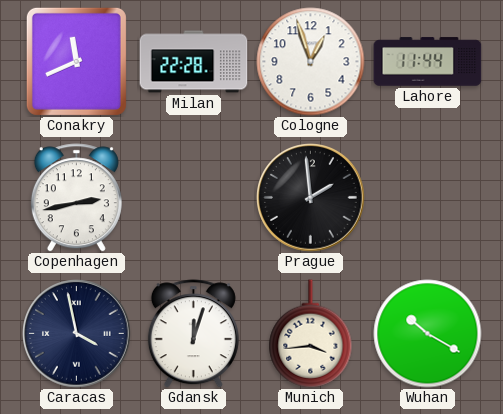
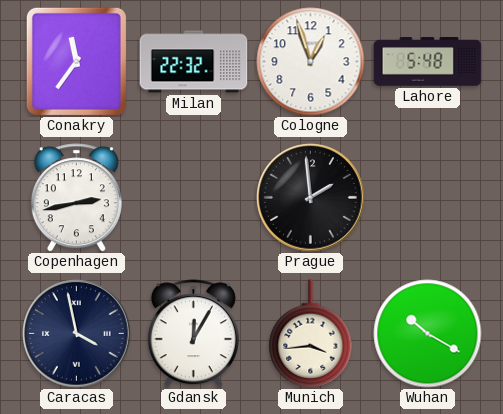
Conakry: 11:41 -> 11:36
Milan: 22:28 -> 22:32
Lahore: 11:44 -> 5:48
Gdansk: 12:03 -> 12:05
